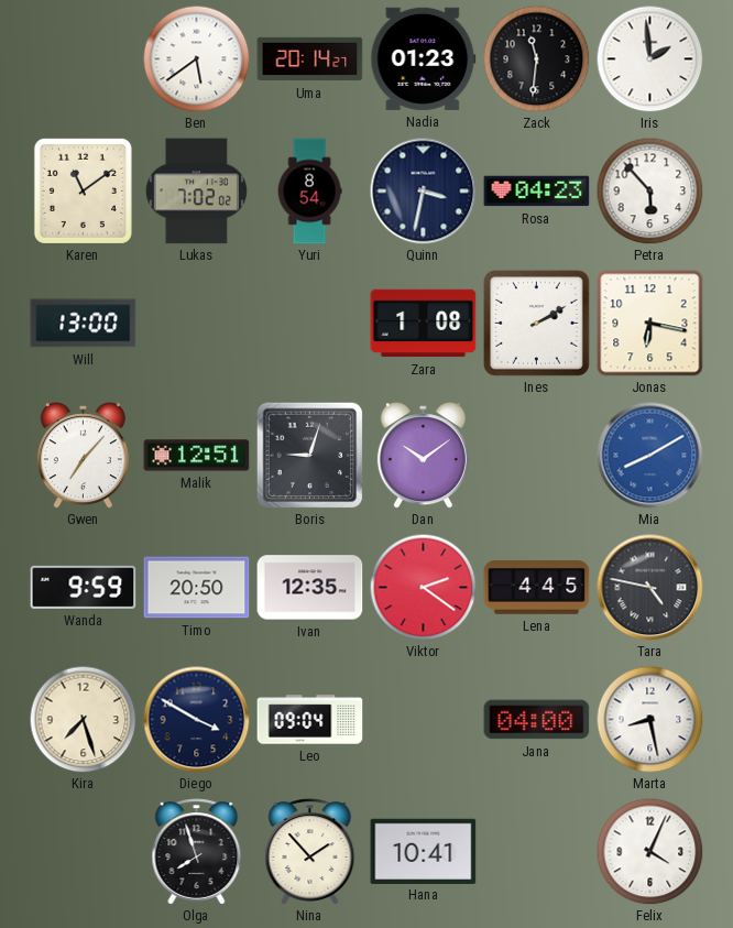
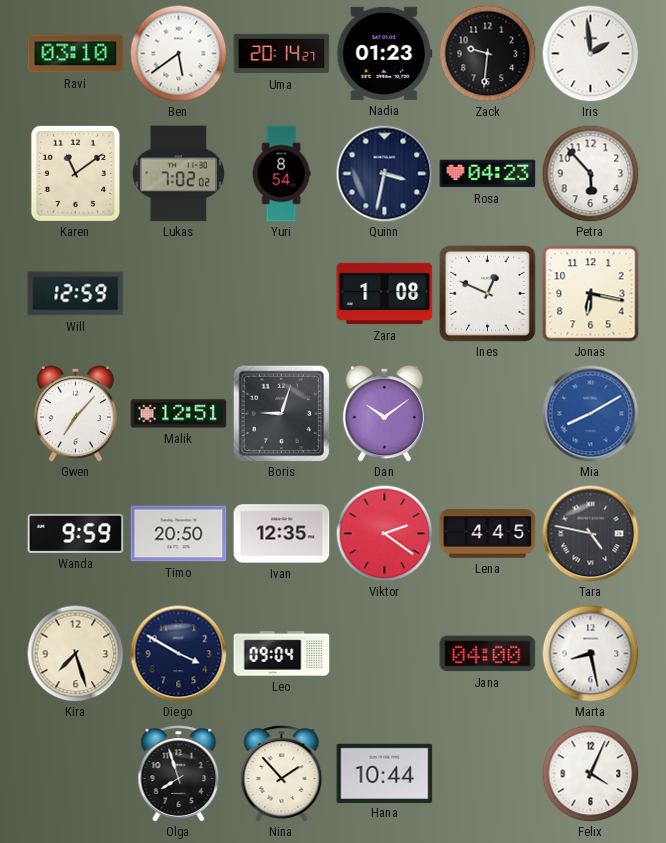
Ravi: none -> 03:10
Zack: 11:31 -> 9:31
Will: 13:00 -> 12:59
Ines: 2:10 -> 12:49
Hana: 10:41 -> 10:44
